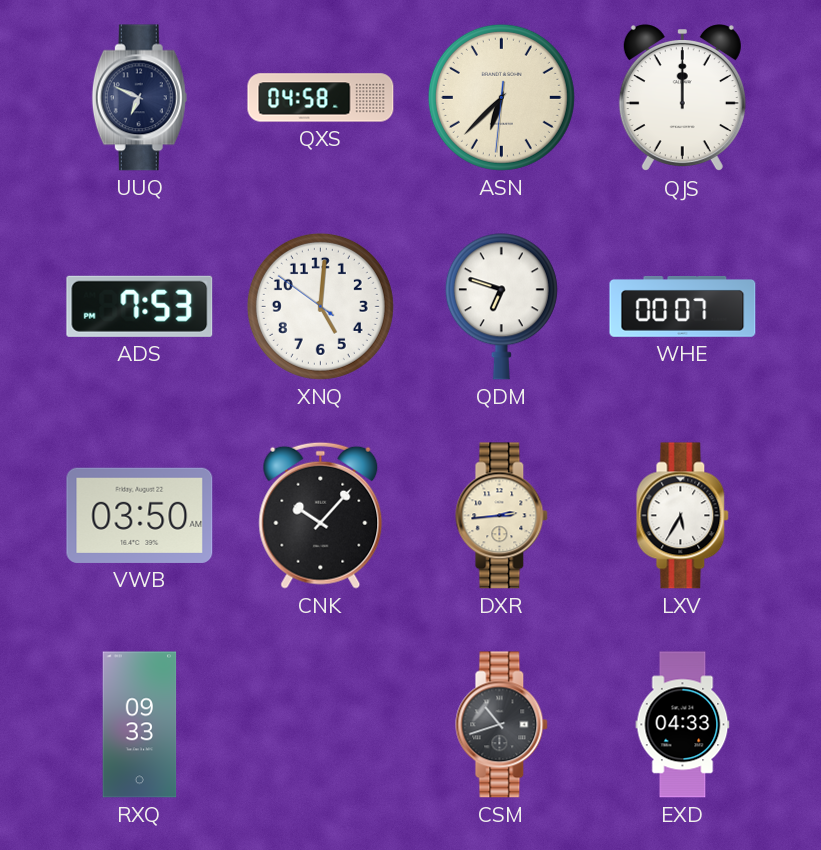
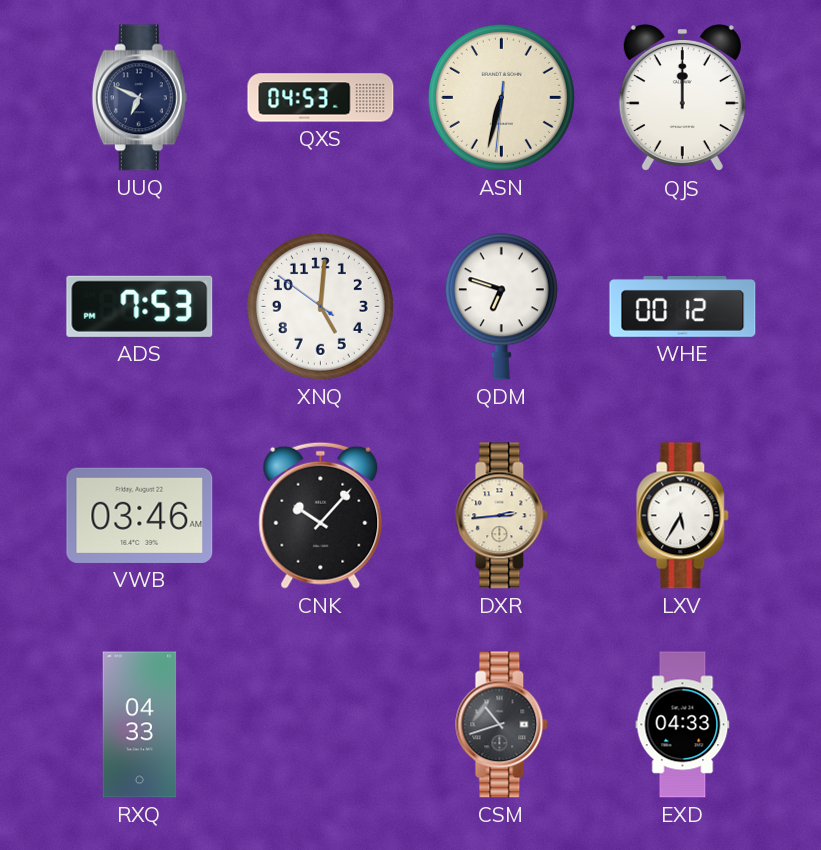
QXS: 04:58 -> 04:53
ASN: 6:37 -> 6:32
WHE: 00:07 -> 00:12
VWB: 03:50 -> 03:46
RXQ: 09:33 -> 04:33
